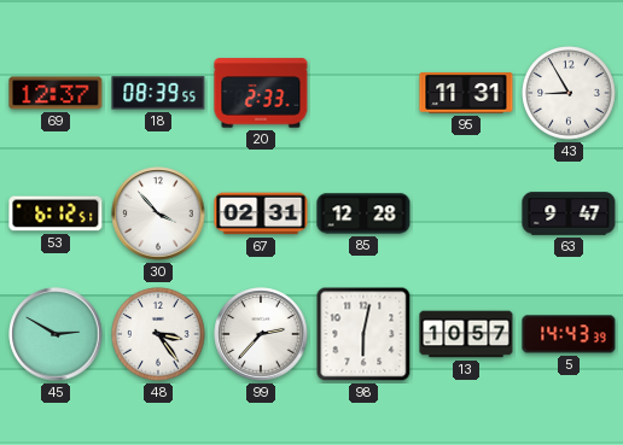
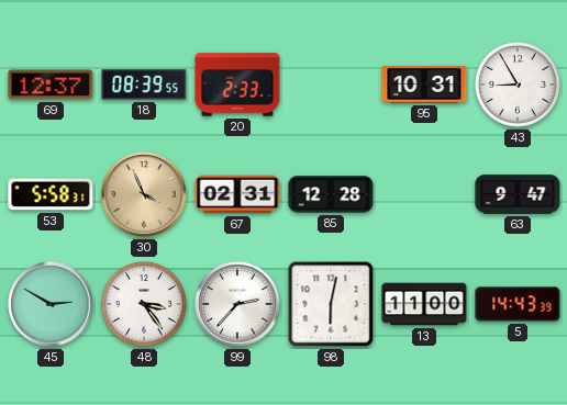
95: 11:31 -> 10:31
53: 6:12 -> 5:58
30: 3:53 -> 3:56
30 dial: white -> champagne
13: 10:57 -> 11:00
